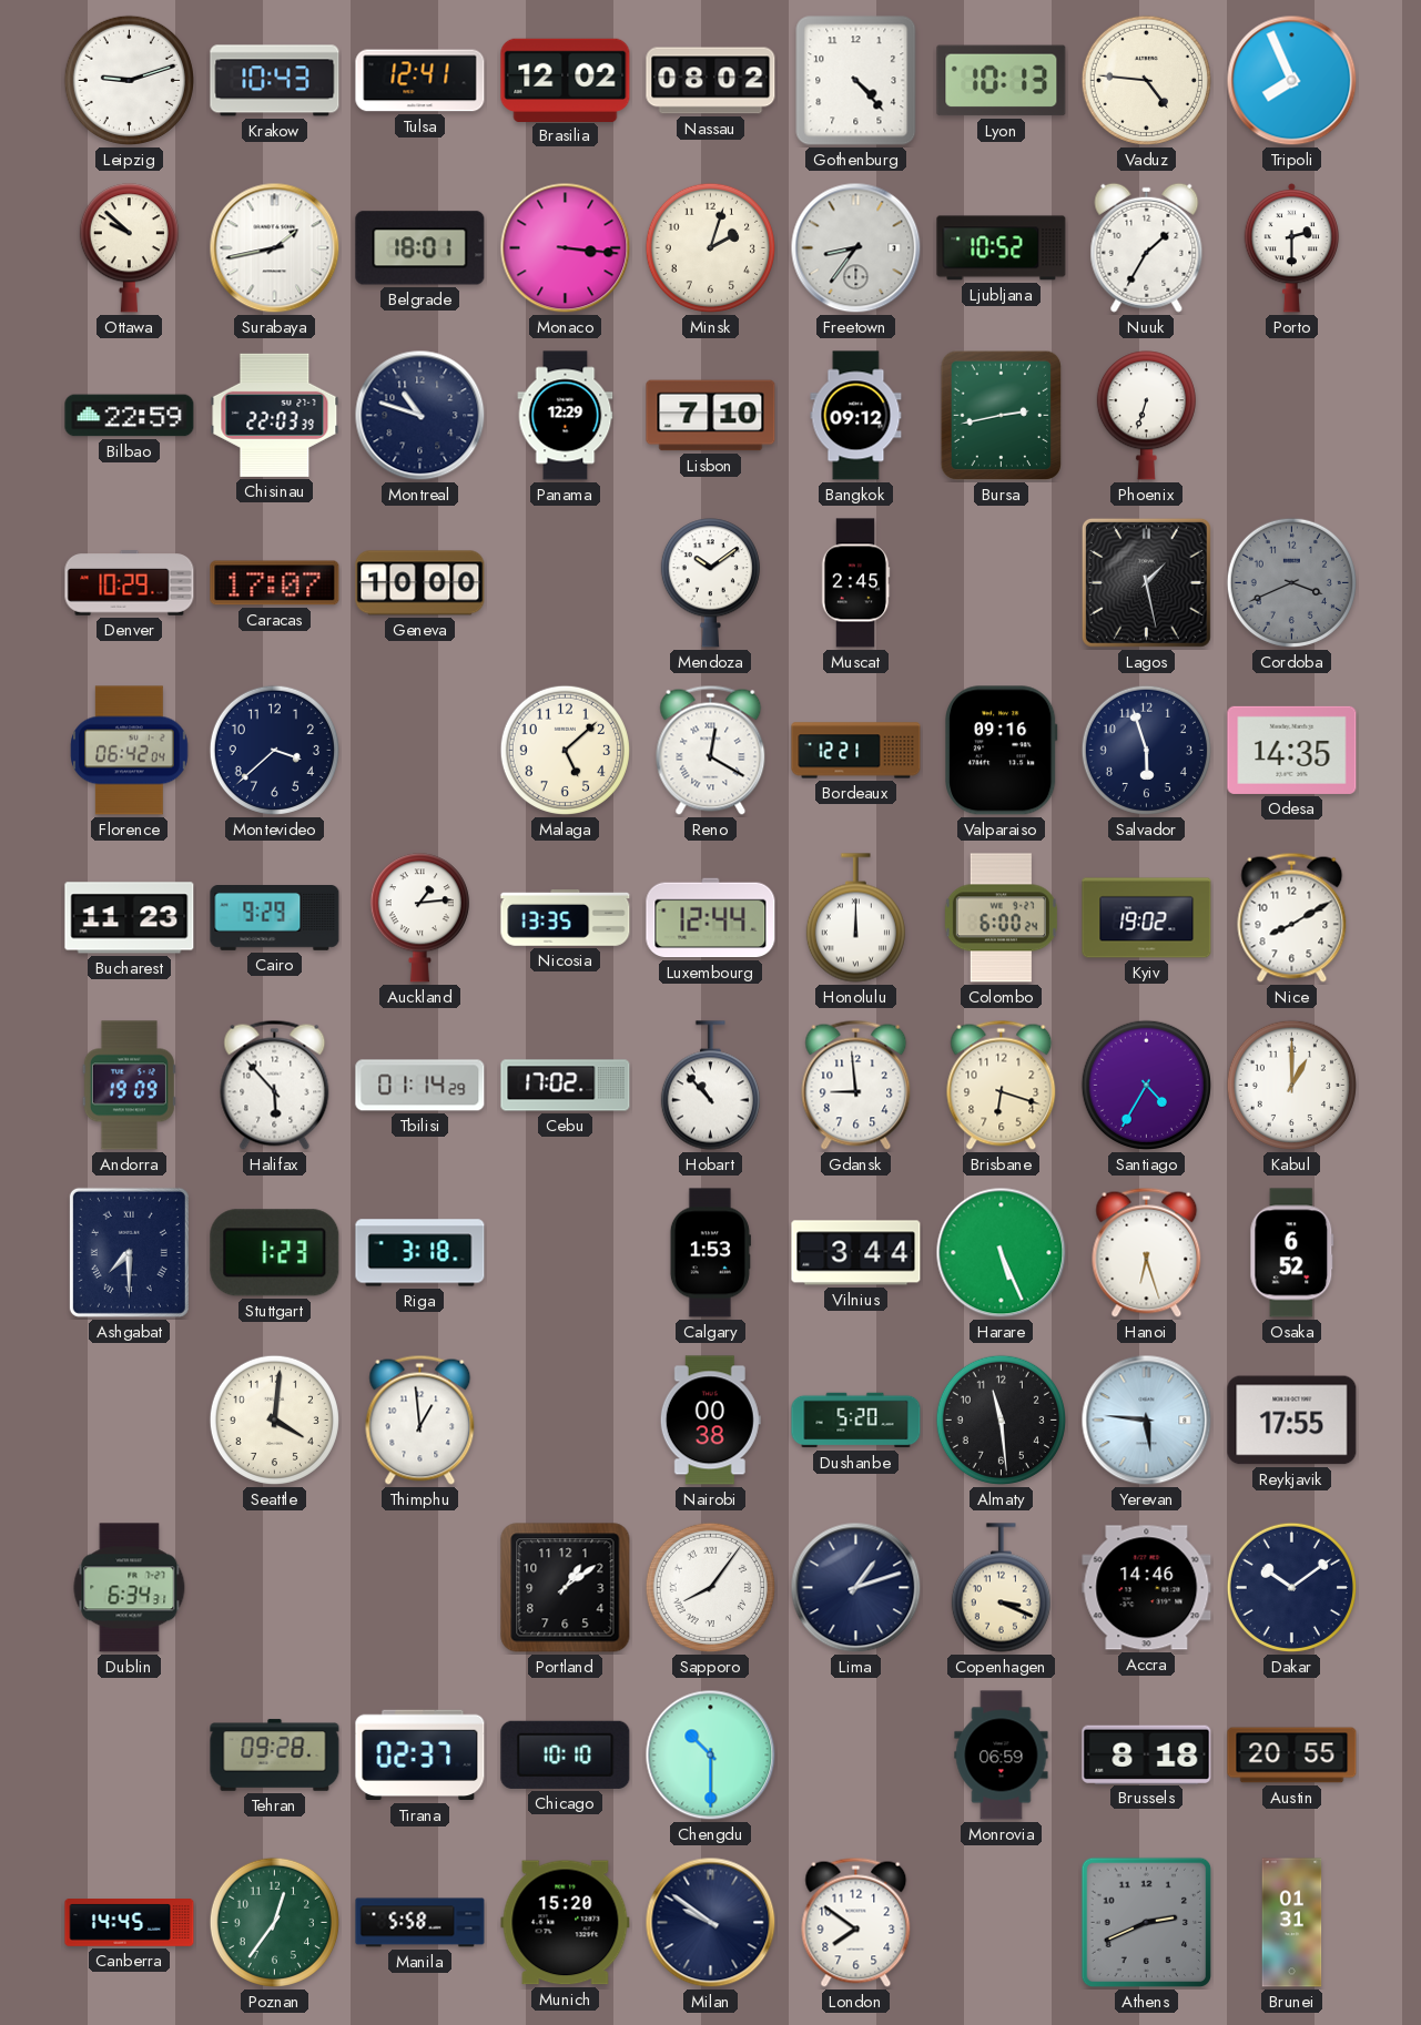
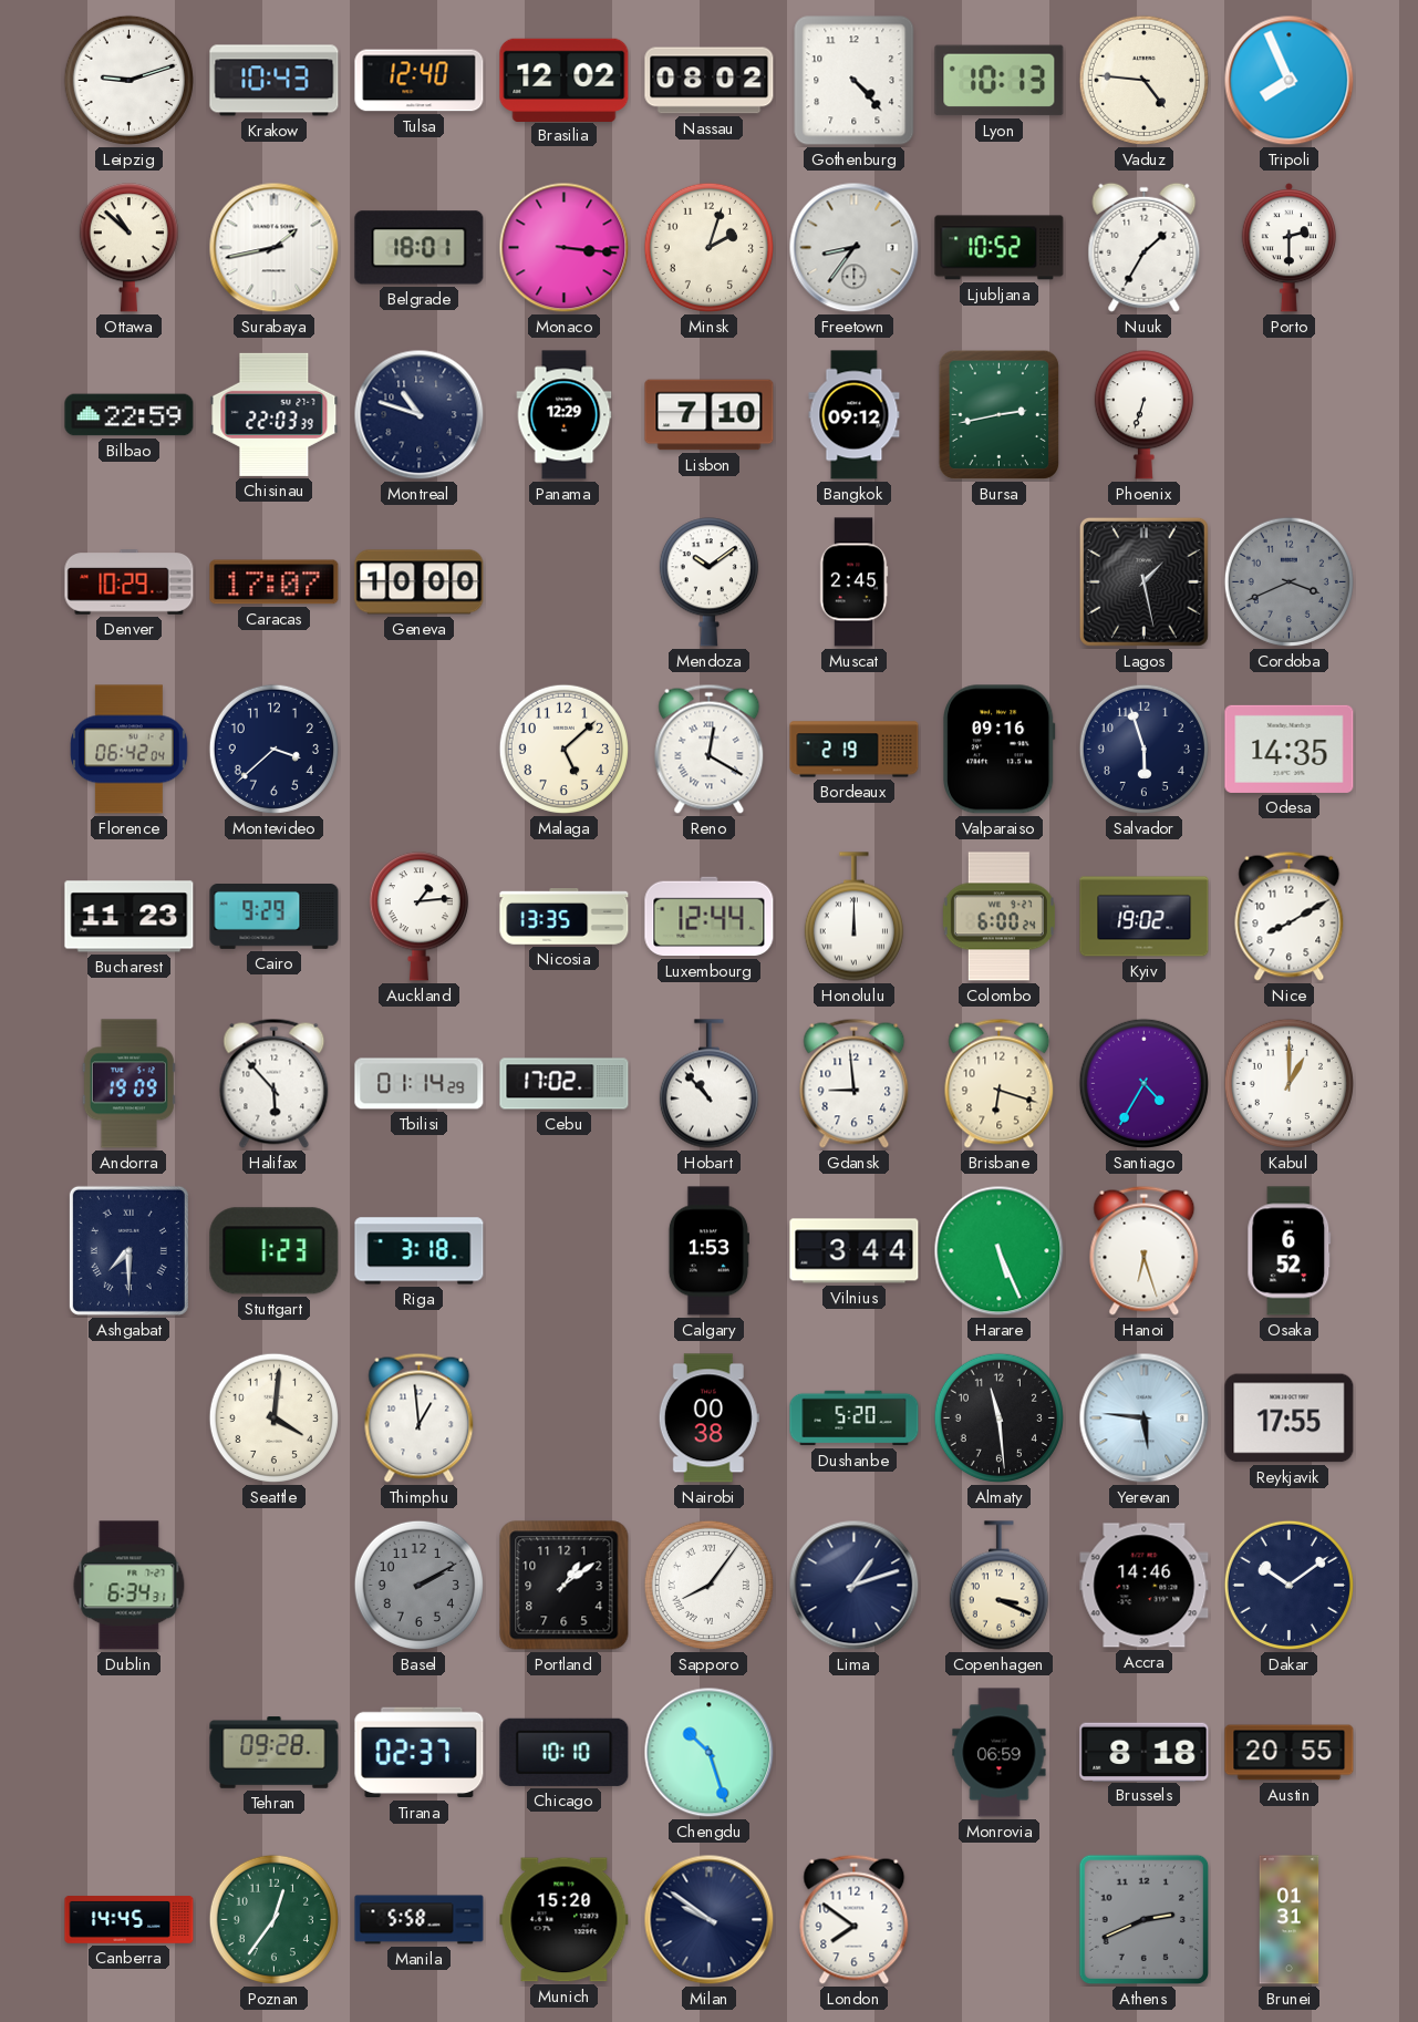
Tulsa: 12:41 -> 12:40
Ottawa: 9:52 -> 10:52
Bordeaux: 12:21 -> 2:19
Basel: none -> 2:10
Chengdu: 10:30 -> 10:27
